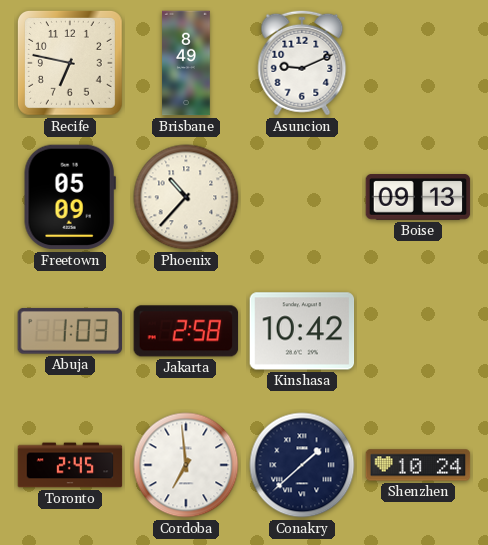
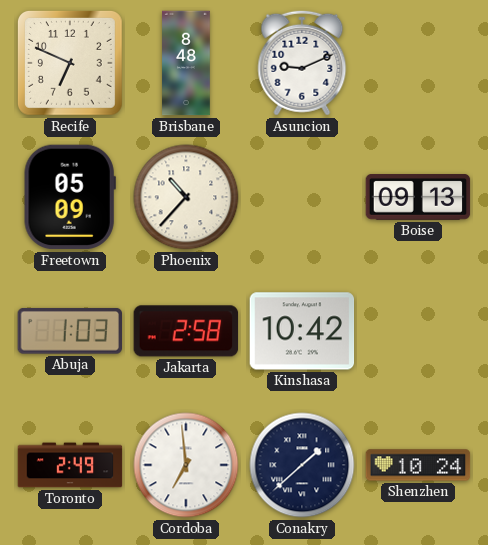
Recife: 6:47 -> 6:49
Brisbane: 8:49 -> 8:48
Toronto: 2:45 -> 2:49
